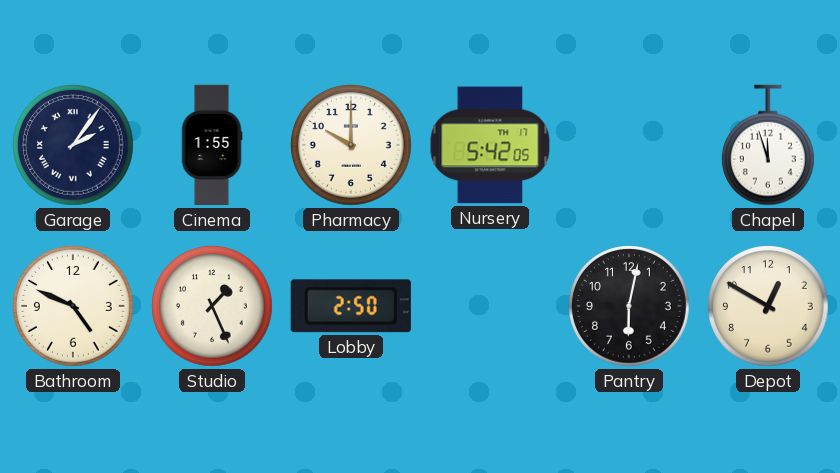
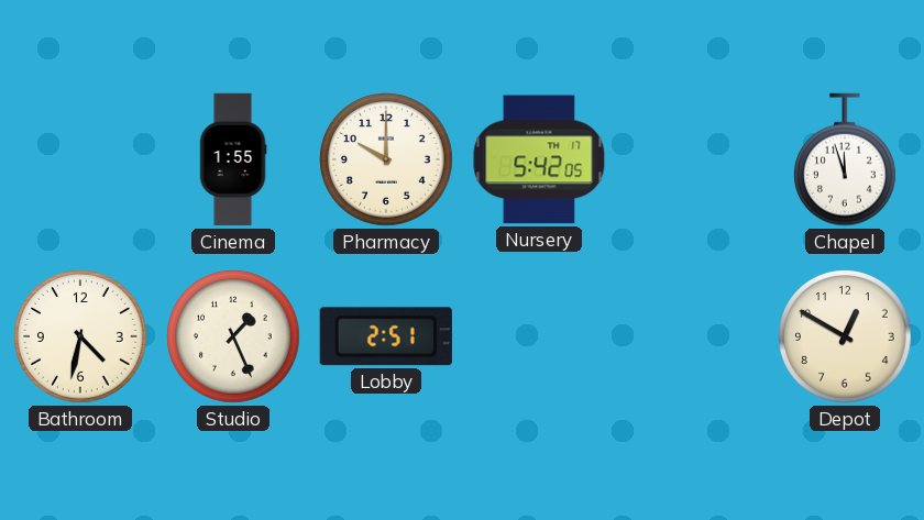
Garage: 2:06 -> none
Bathroom: 4:49 -> 4:32
Lobby: 2:50 -> 2:51
Pantry: 6:02 -> none
